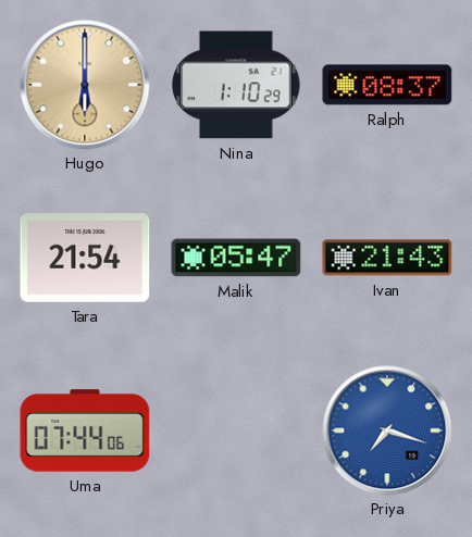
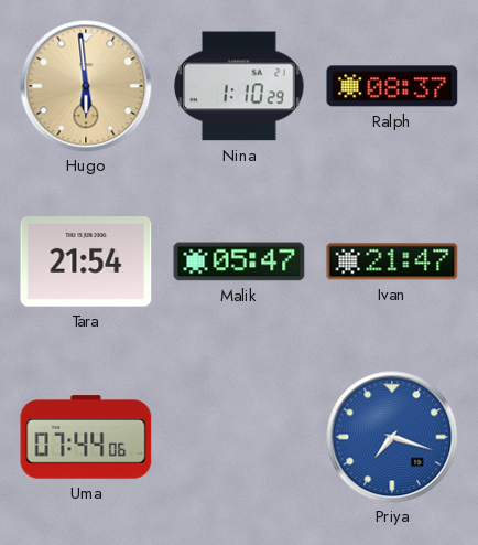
Hugo: 6:00 -> 5:59
Ivan: 21:43 -> 21:47
